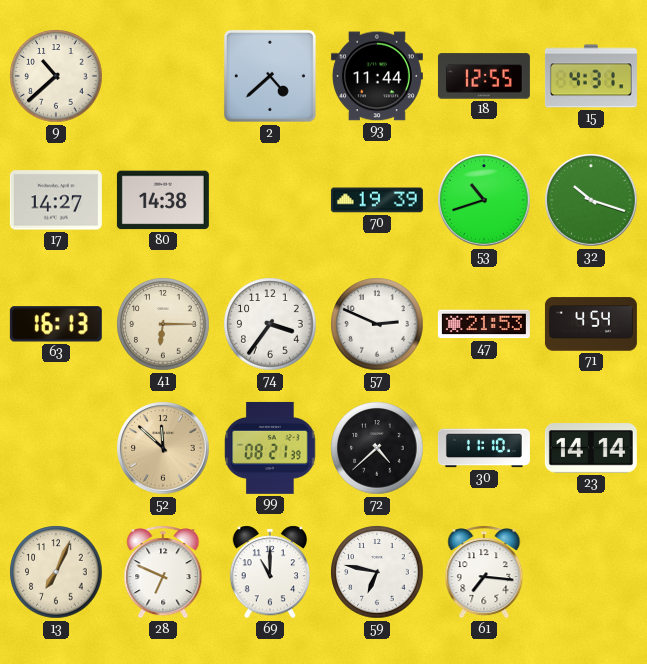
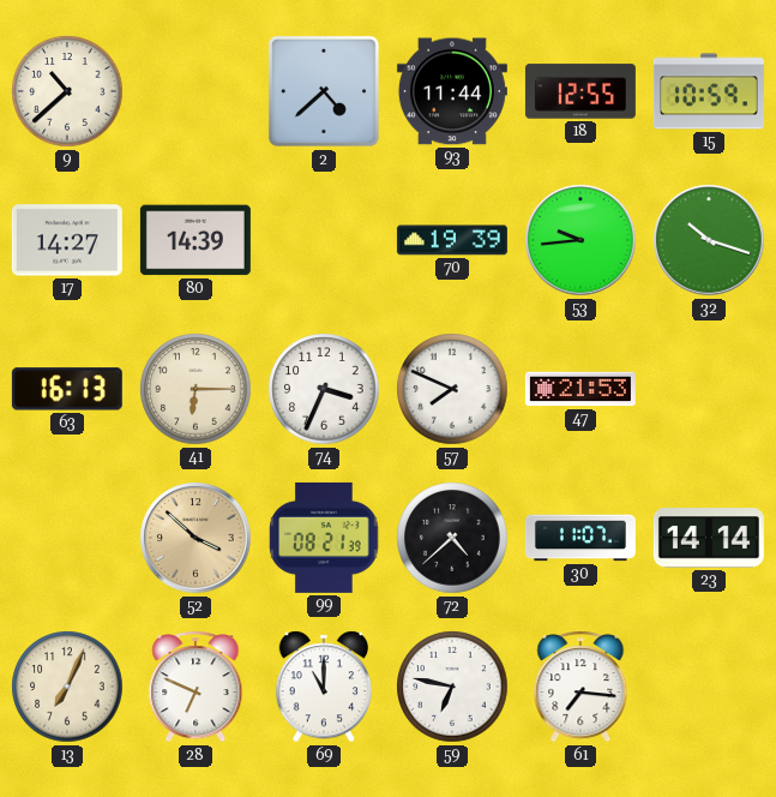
15: 4:31 -> 10:59
80: 14:38 -> 14:39
53: 10:42 -> 9:44
74: 3:36 -> 3:34
57: 2:49 -> 7:49
71: 4:54 -> none
52: 11:52 -> 3:52
30: 11:10 -> 11:07
